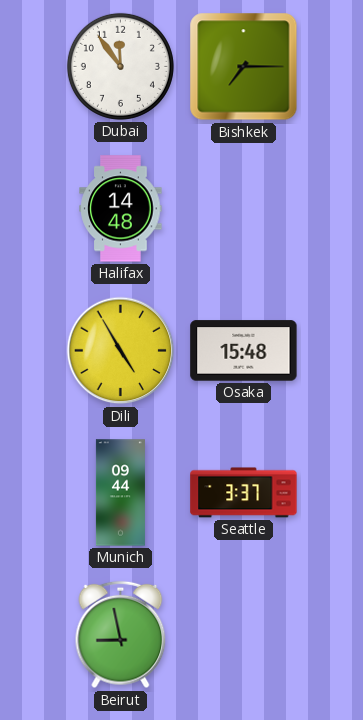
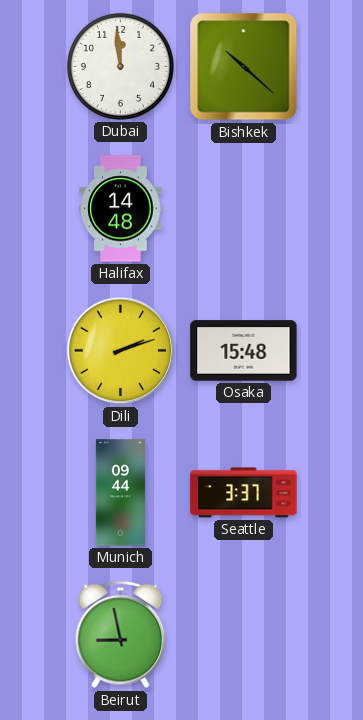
Dubai: 11:54 -> 11:59
Bishkek: 7:15 -> 10:22
Dili: 4:55 -> 2:12
